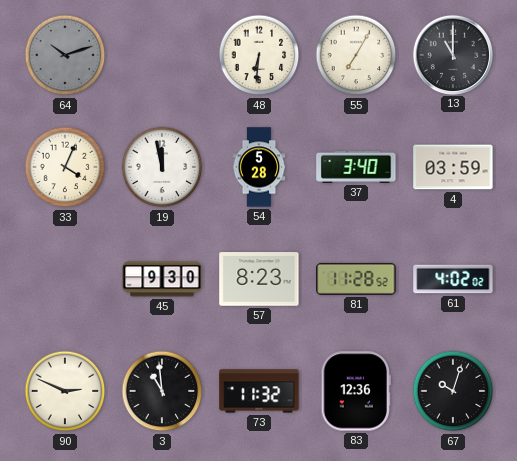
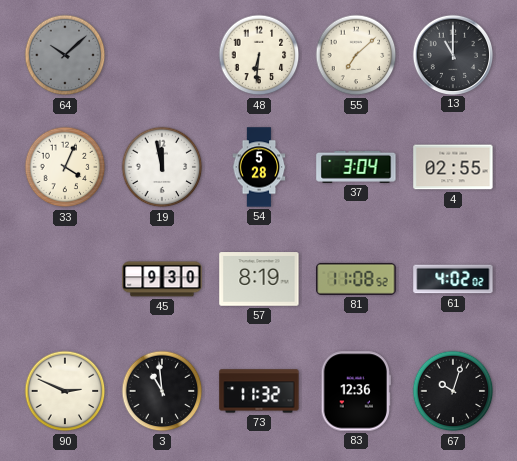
64: 10:12 -> 10:08
55: 7:05 -> 7:08
37: 3:40 -> 3:04
4: 03:59 -> 02:55
57: 8:23 -> 8:19
81: 11:28 -> 11:08
